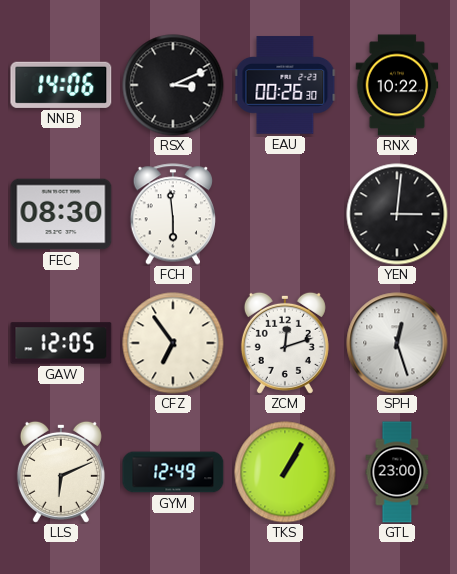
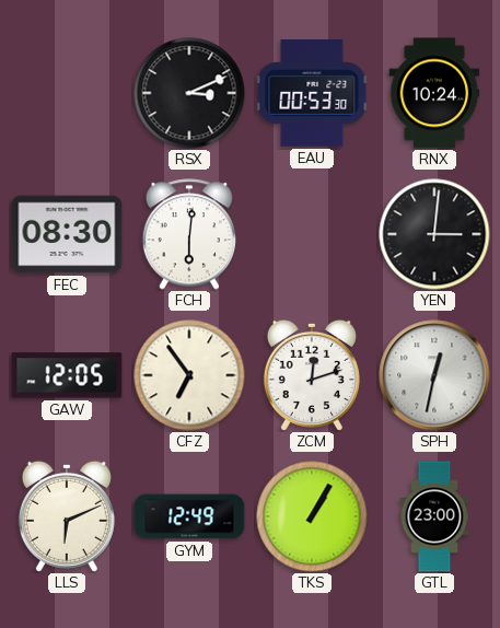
NNB: 14:06 -> none
EAU: 00:26 -> 00:53
RNX: 10:22 -> 10:24
FCH: 5:59 -> 6:01
SPH: 12:27 -> 12:32
